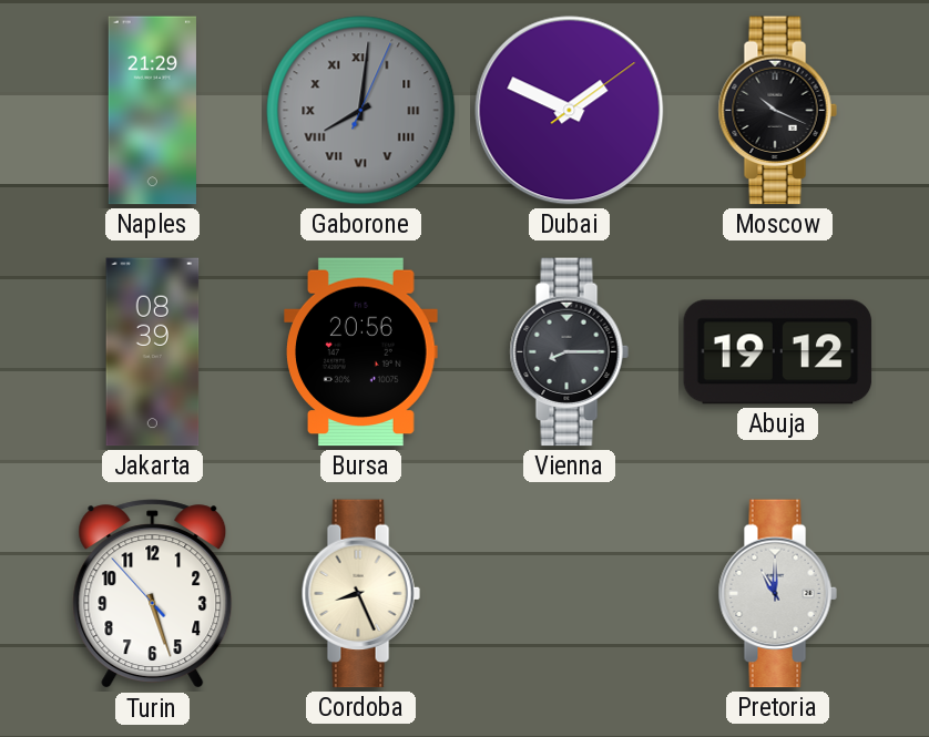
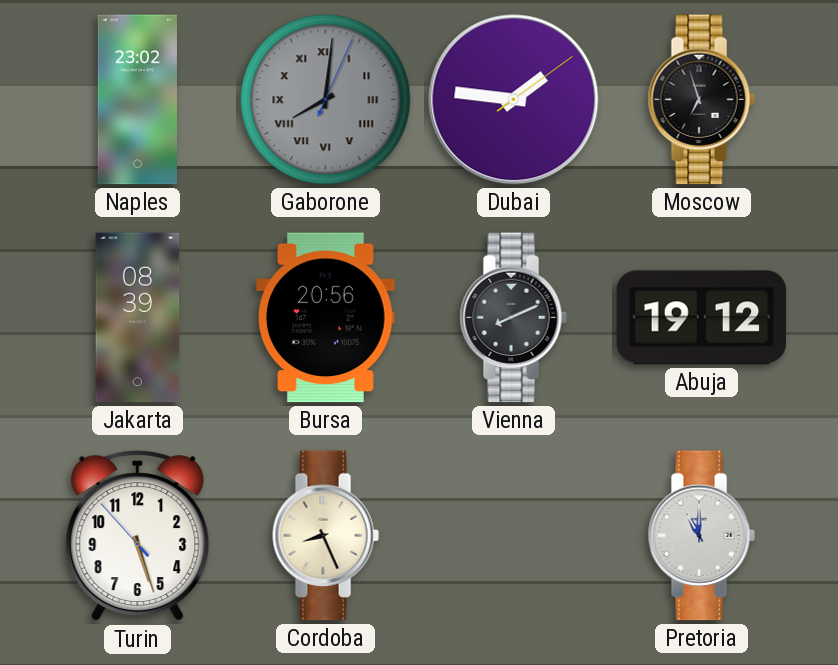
Naples: 21:29 -> 23:02
Dubai: 1:49 -> 1:46
Moscow: 10:19 -> 6:57
Vienna: 8:15 -> 8:11
